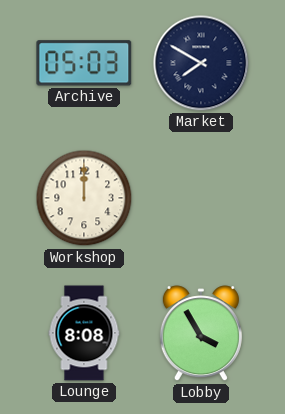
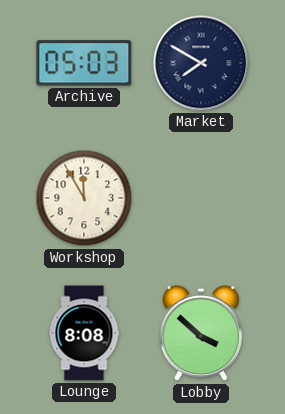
Workshop: 12:00 -> 11:55
Lobby: 3:55 -> 3:52
